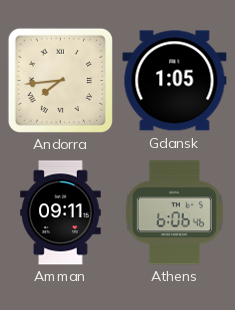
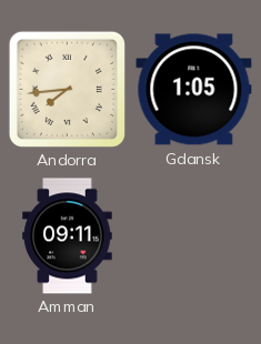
Athens: 6:06 -> none
